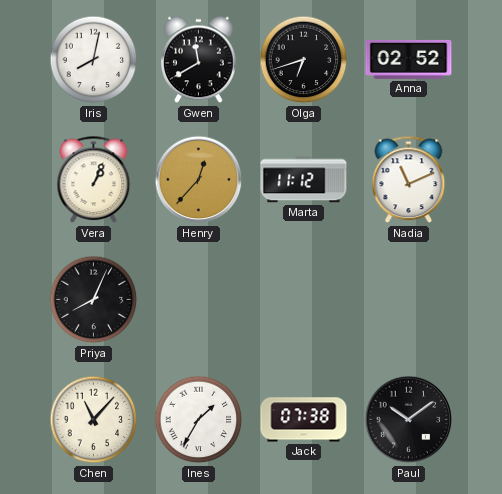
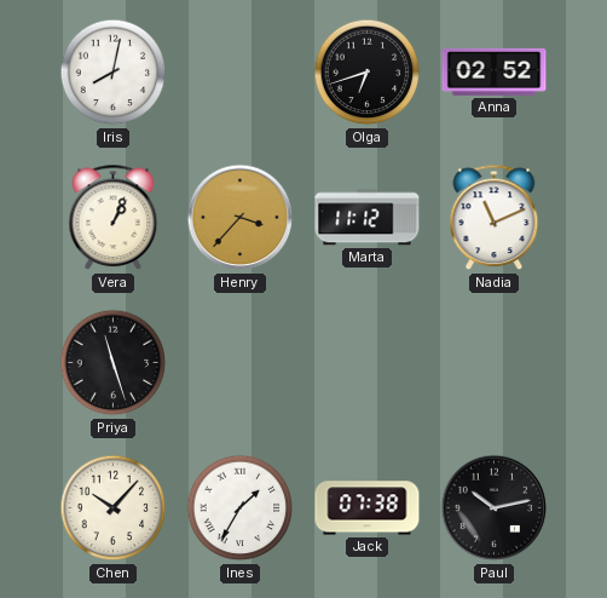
Gwen: 11:40 -> none
Henry: 12:37 -> 3:37
Priya: 8:04 -> 11:27
Chen: 11:07 -> 10:07
Paul: 10:09 -> 10:13
